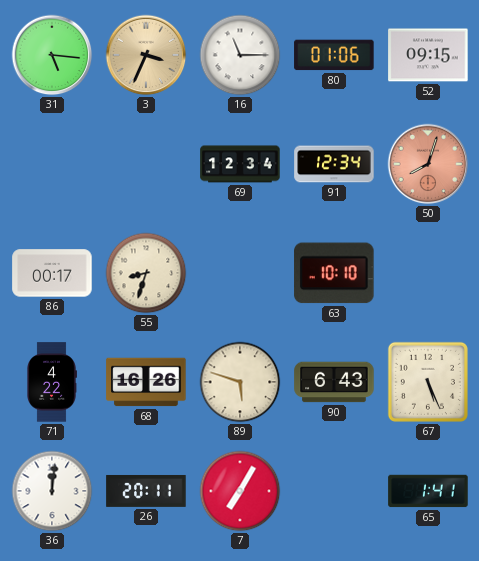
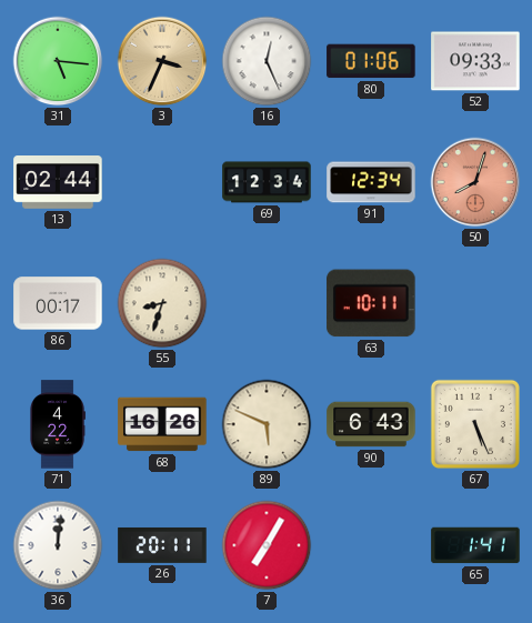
16: 11:15 -> 12:26
52: 09:15 -> 09:33
13: none -> 02:44
63: 10:10 -> 10:11
89: 5:48 -> 5:49
